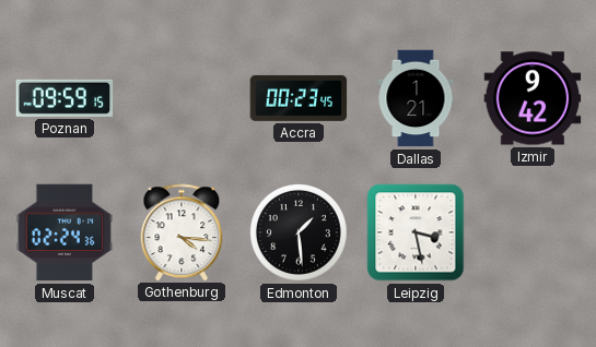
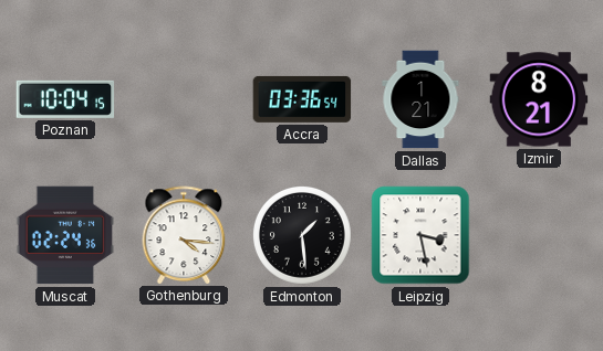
Poznan: 09:59 -> 10:04
Accra: 00:23 -> 03:36
Izmir: 9:42 -> 8:21
